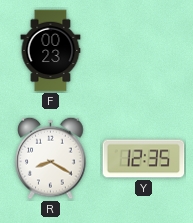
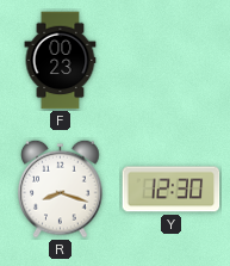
R: 8:20 -> 8:18
Y: 12:35 -> 12:30
